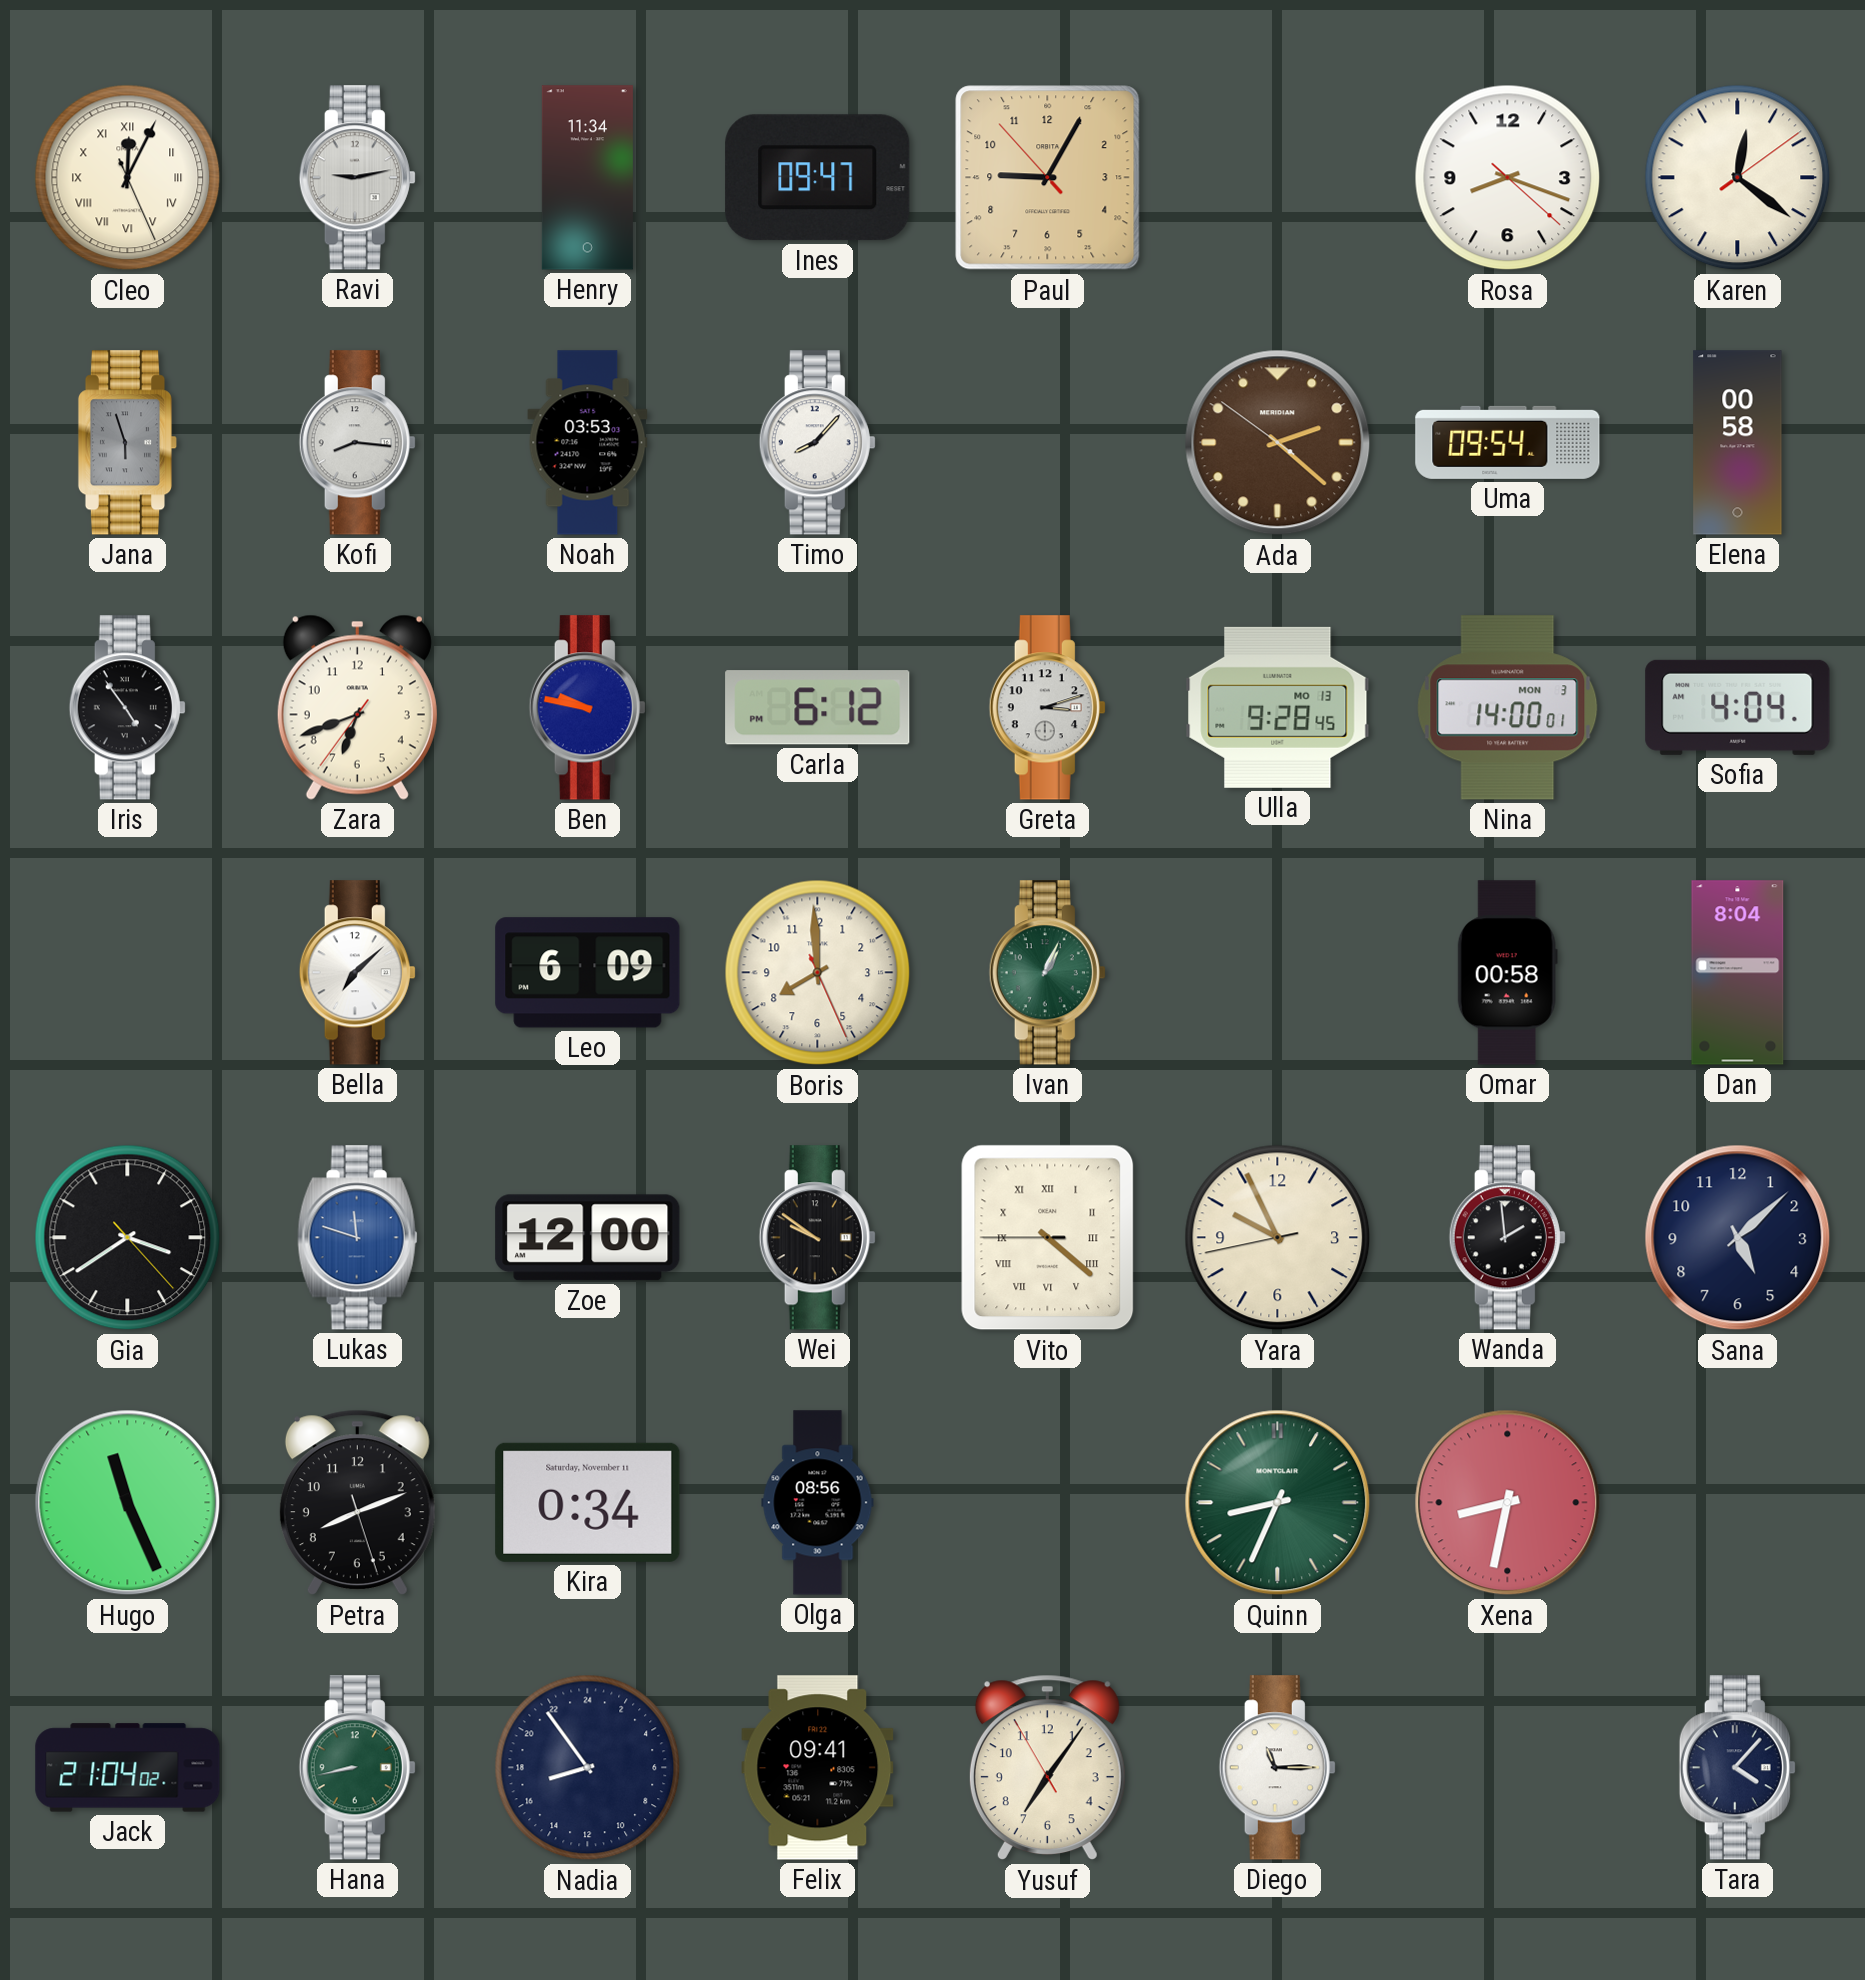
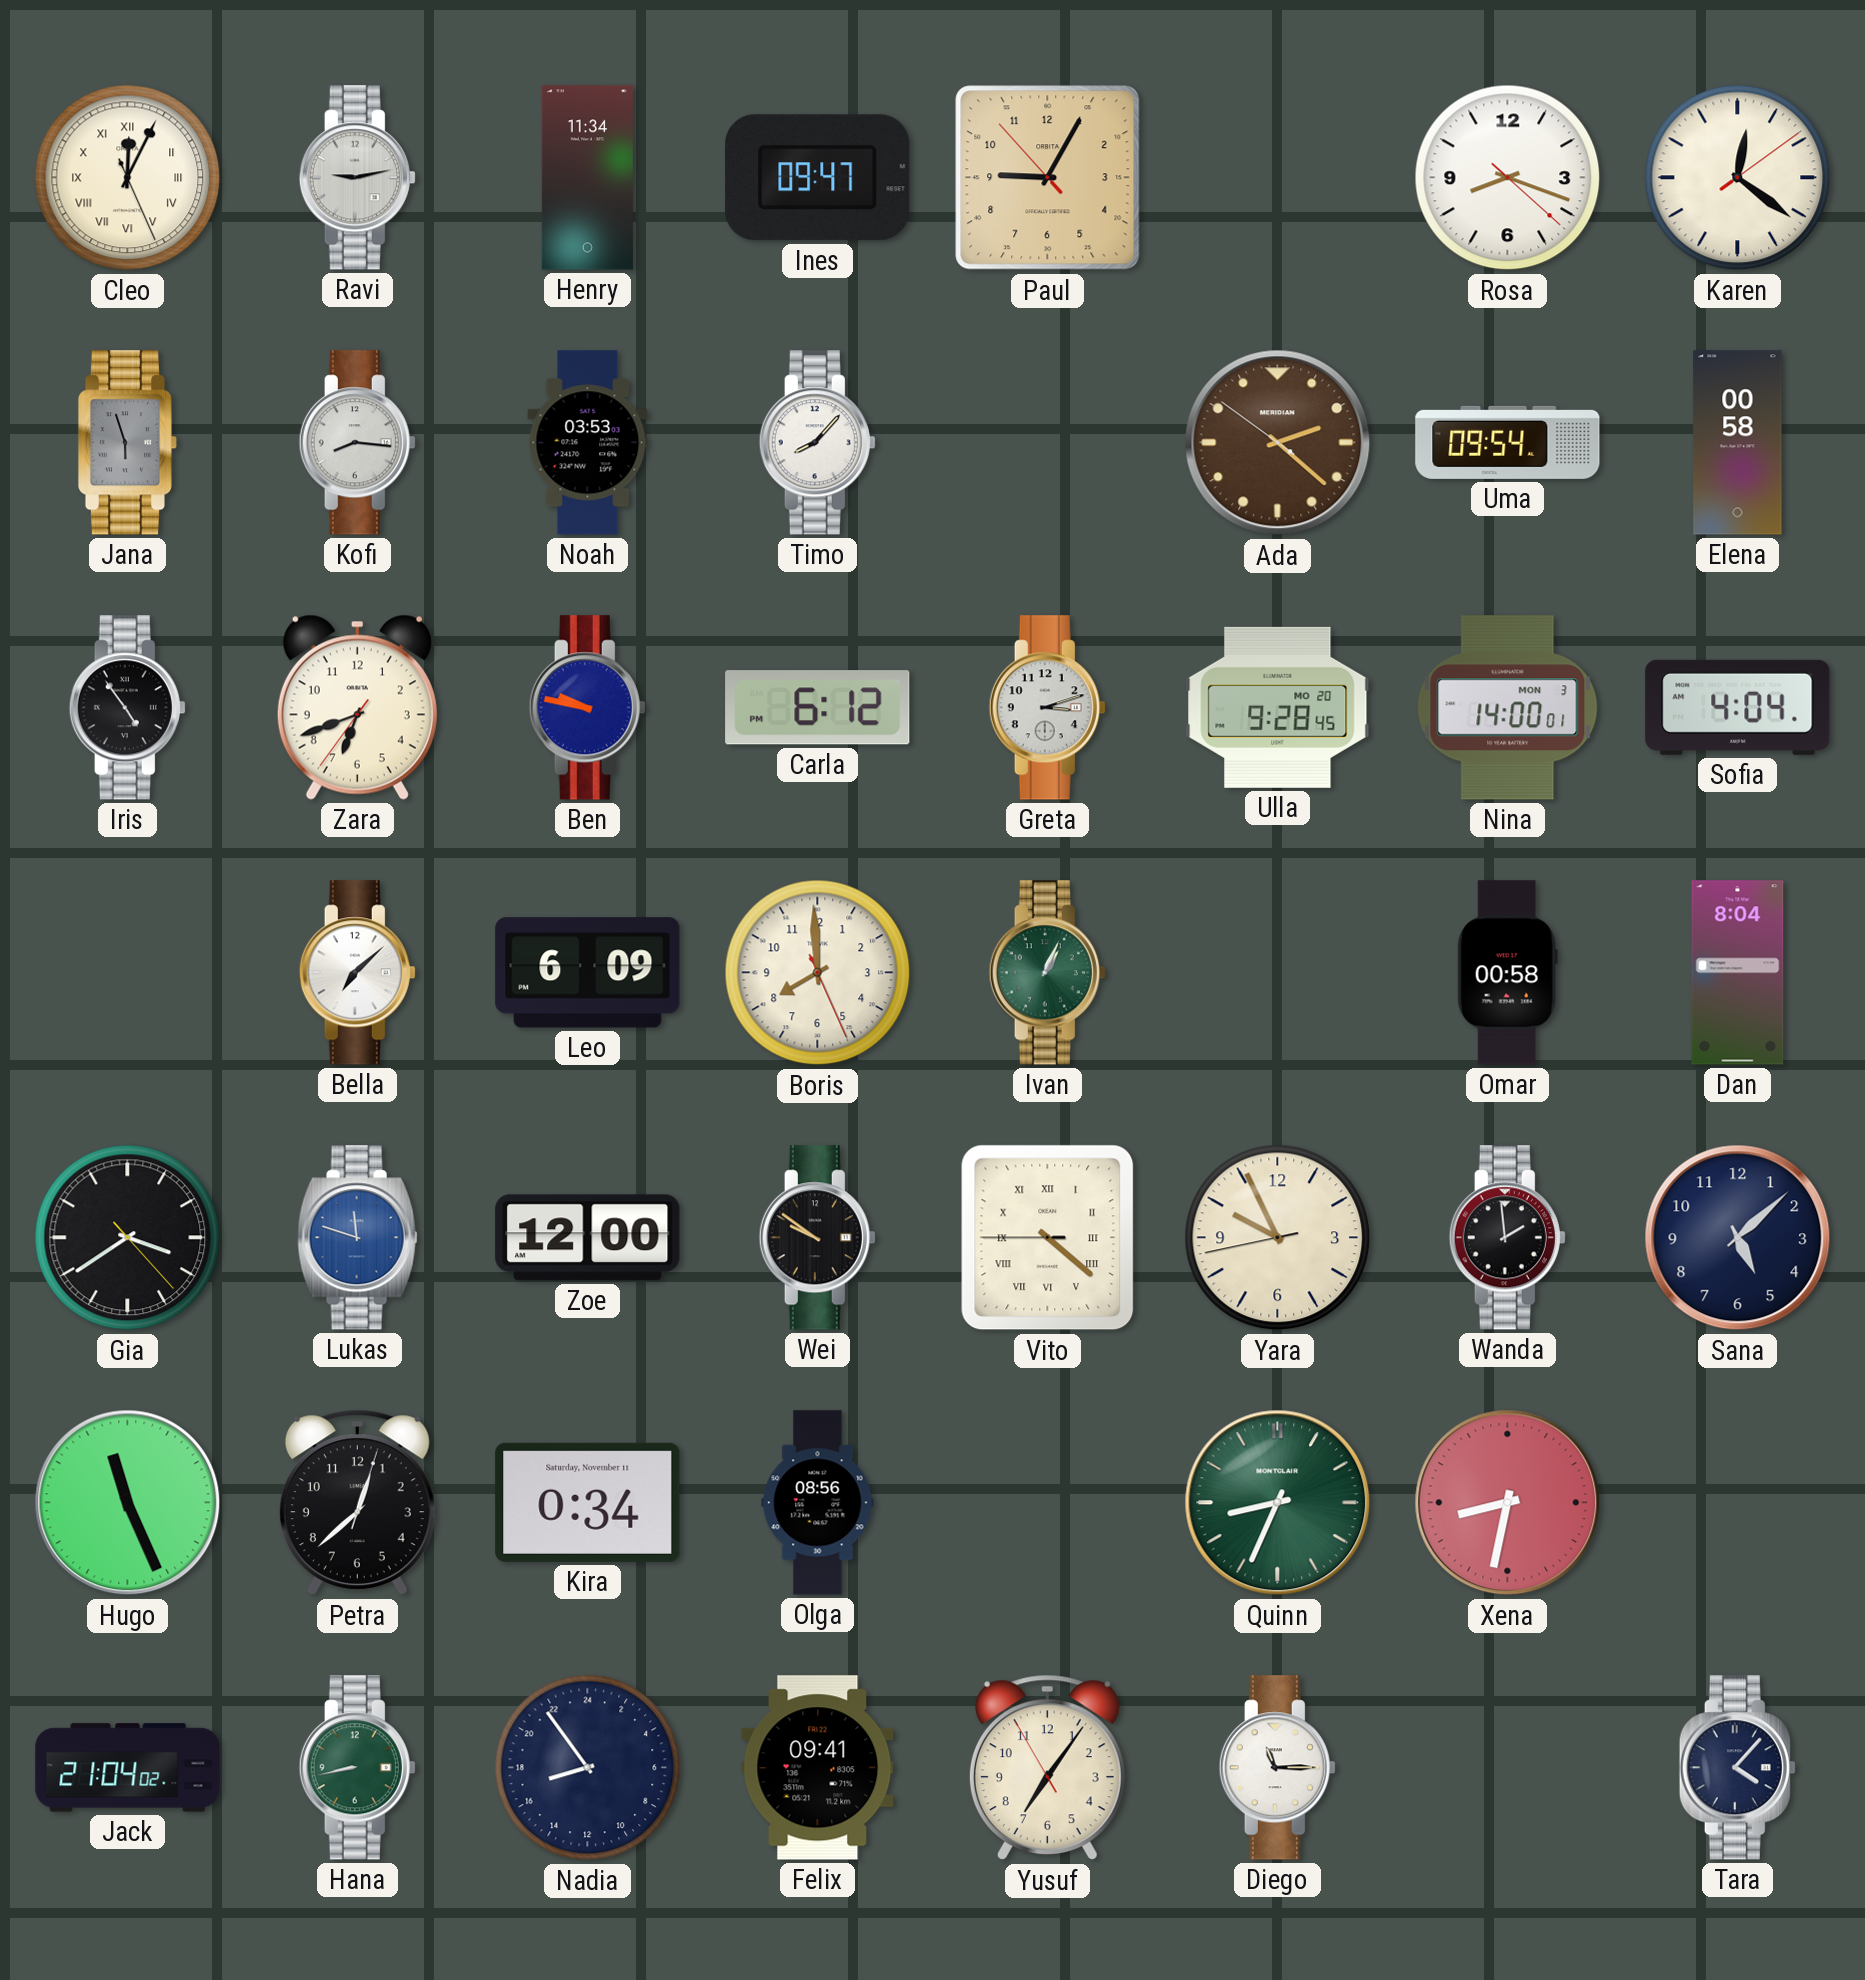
Ulla date: MO 13 -> MO 20
Petra: 8:11 -> 12:38
